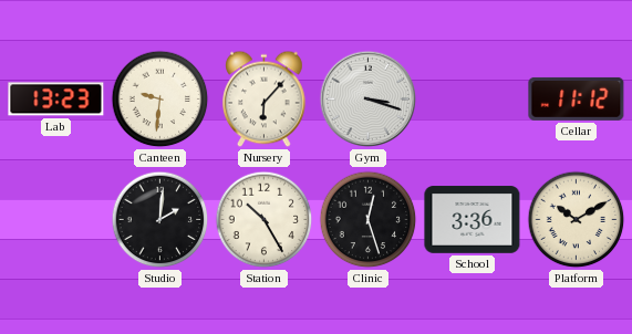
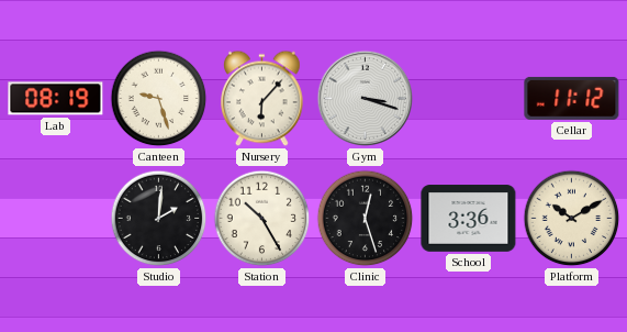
Lab: 13:23 -> 08:19
Canteen: 9:31 -> 9:27
